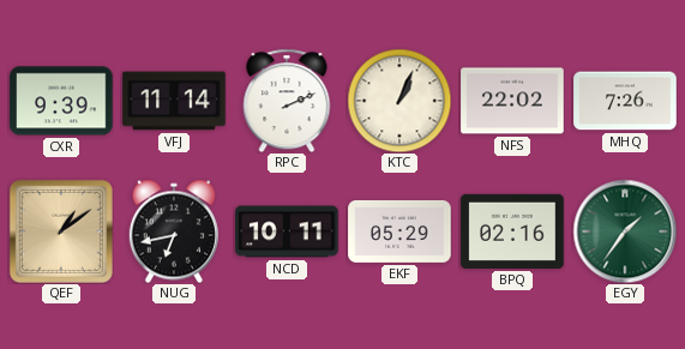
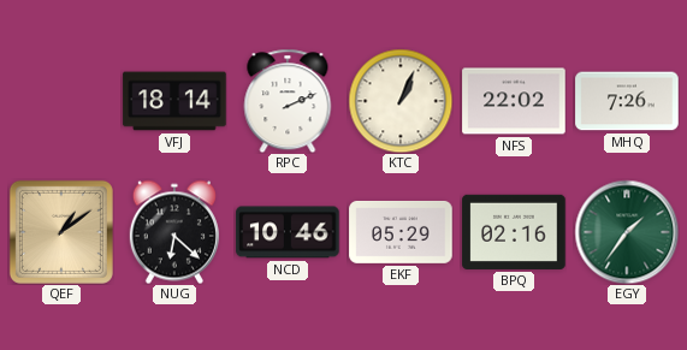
CXR: 9:39 -> none
VFJ: 11:14 -> 18:14
NUG: 6:43 -> 6:22
NCD: 10:11 -> 10:46
